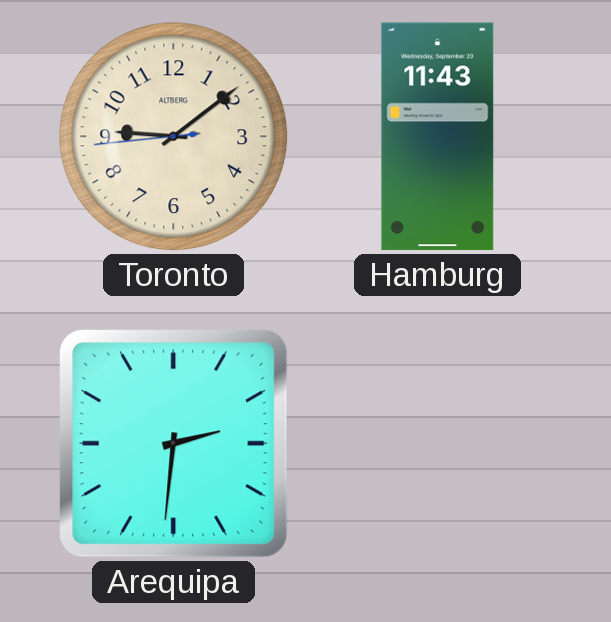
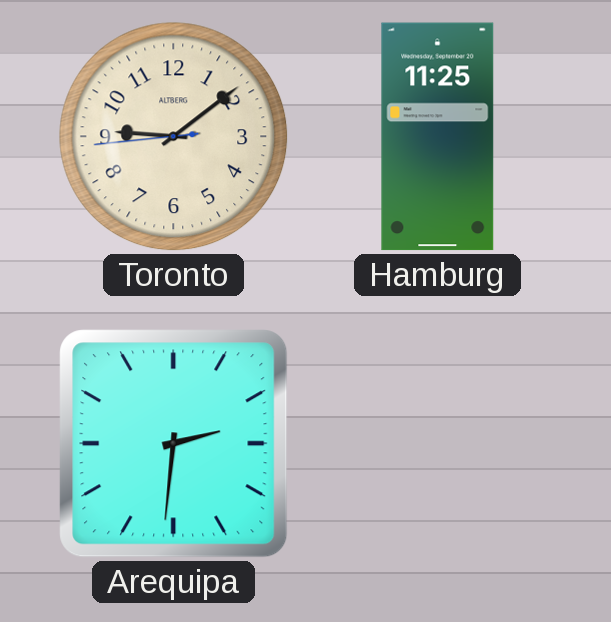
Hamburg: 11:43 -> 11:25
